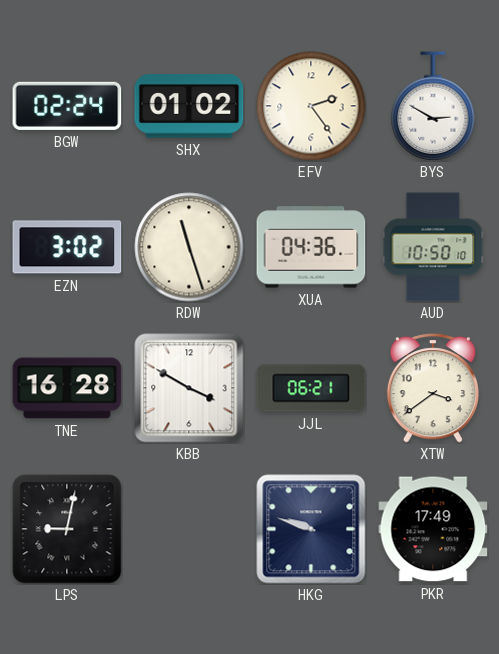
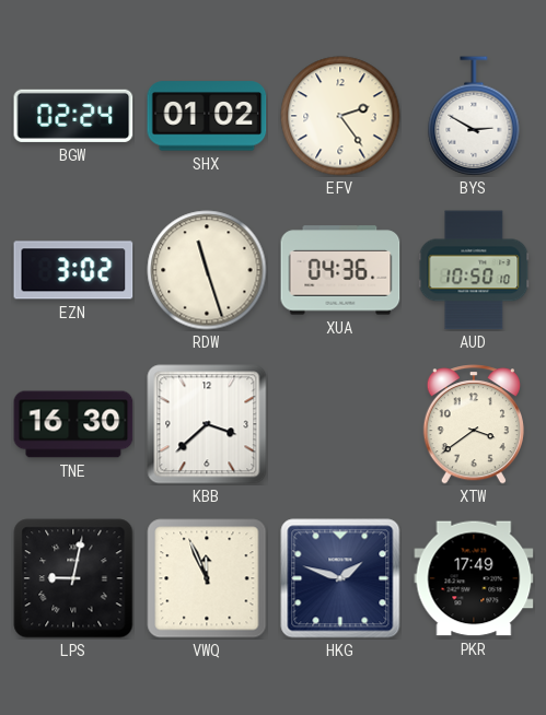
TNE: 16:28 -> 16:30
KBB: 3:50 -> 3:38
JJL: 06:21 -> none
VWQ: none -> 11:56
HKG: 9:48 -> 1:48
